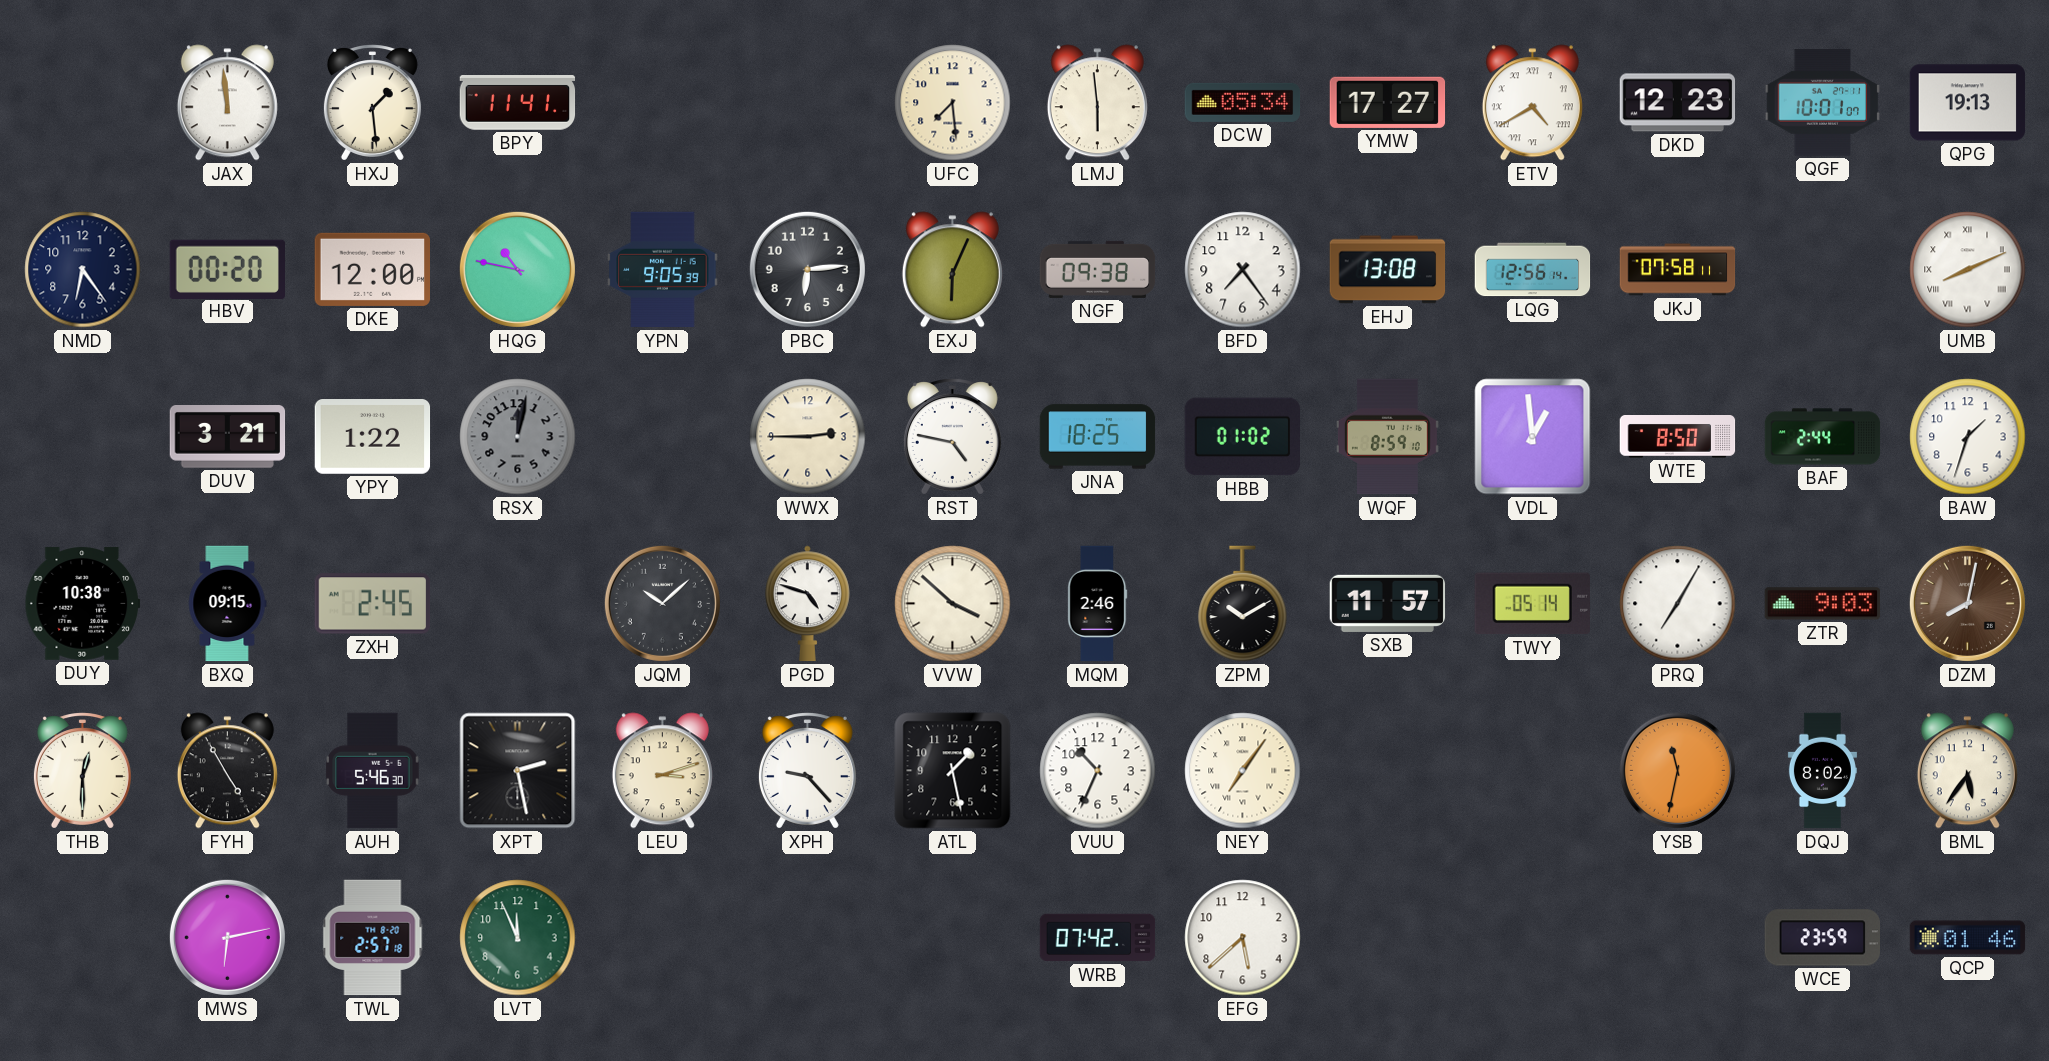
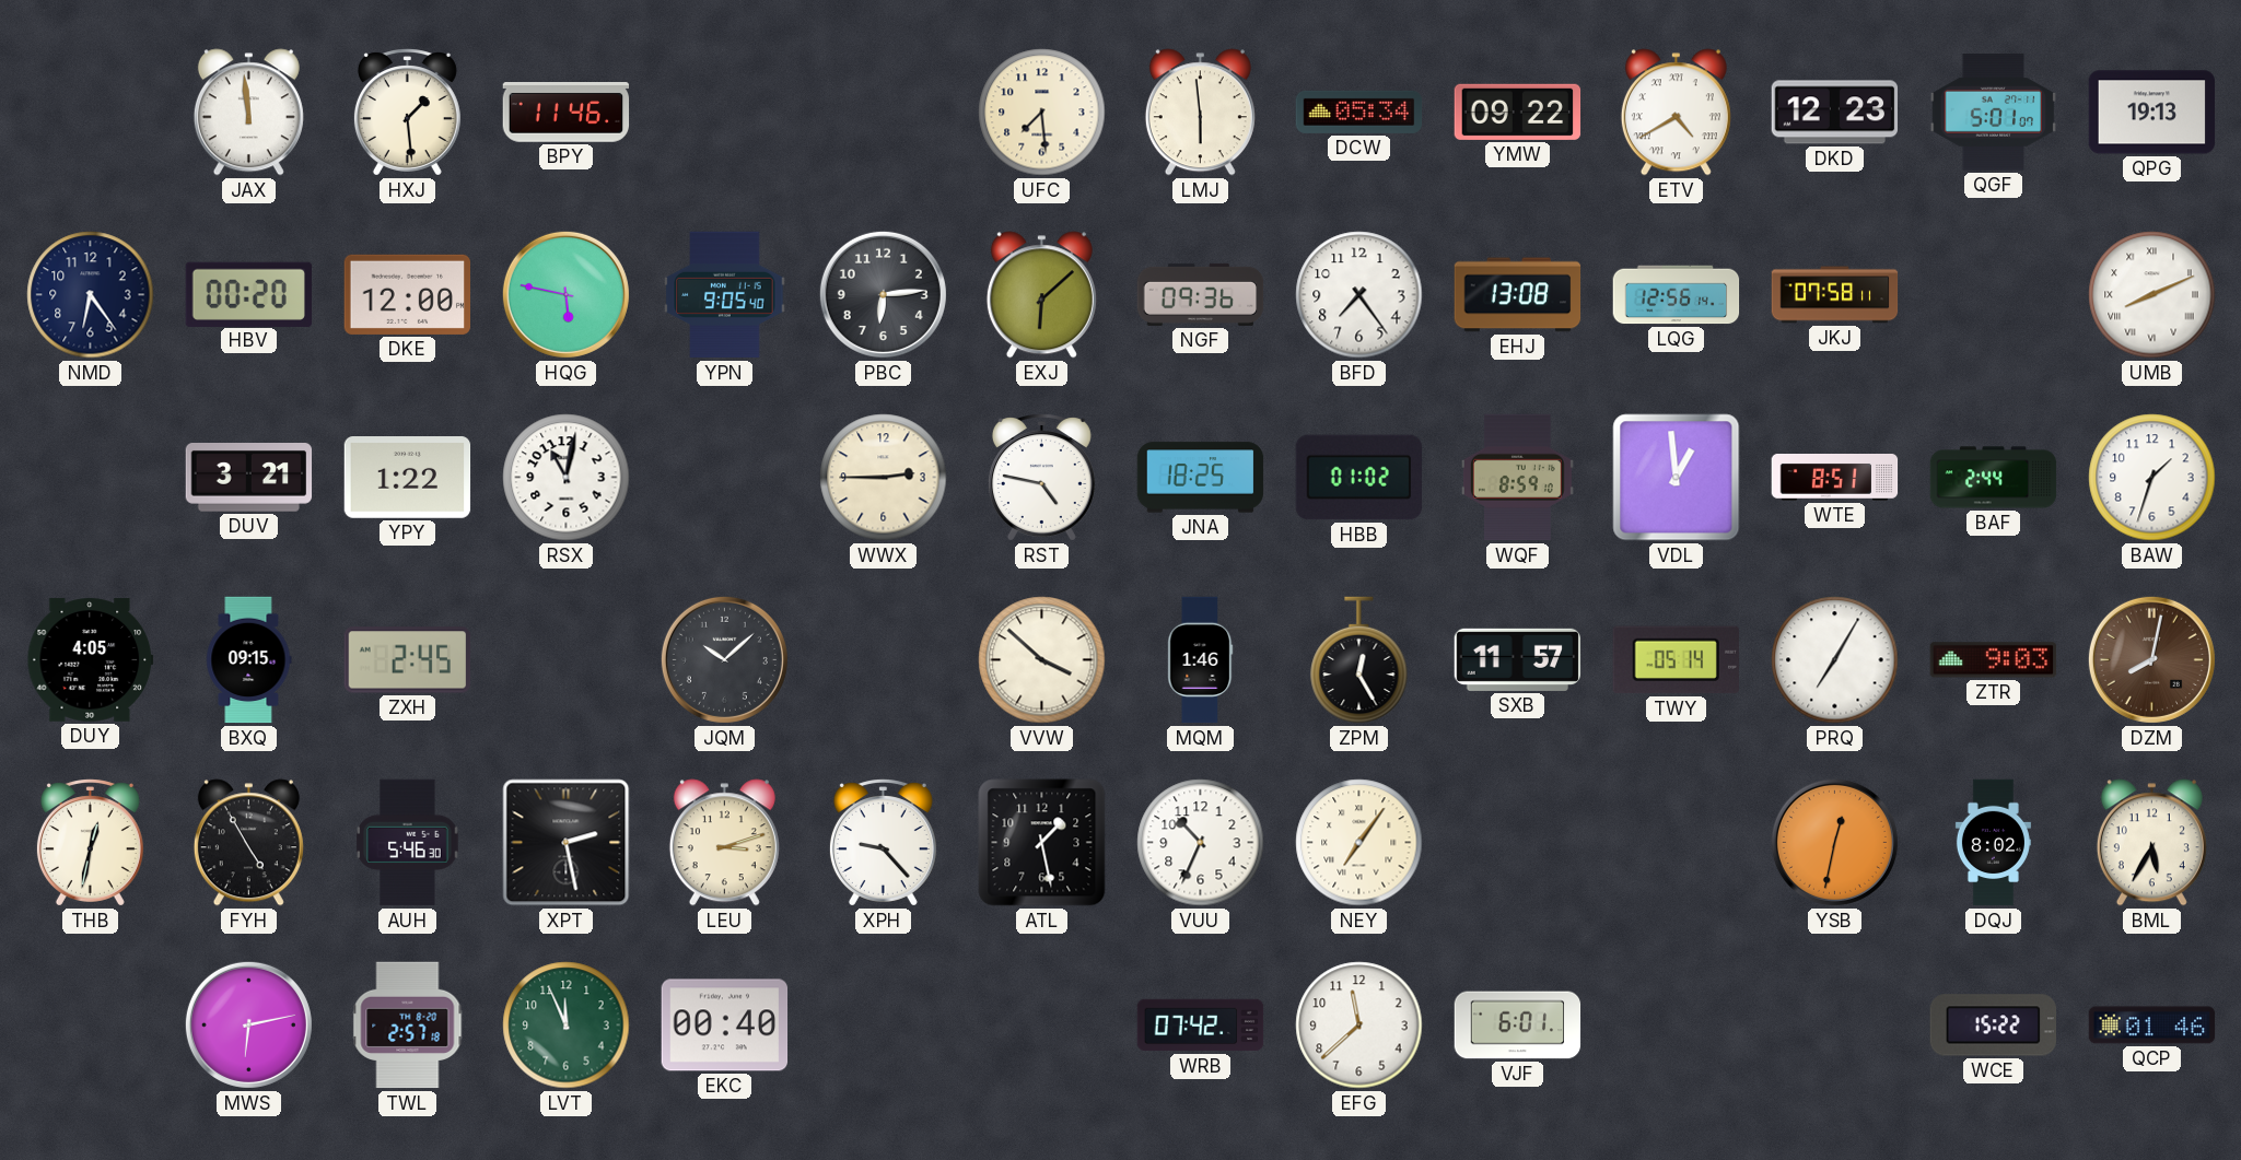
BPY: 11:41 -> 11:46
YMW: 17:27 -> 09:22
QGF: 10:01 -> 5:01
HQG: 10:47 -> 5:47
YPN: 9:05:39 -> 9:05:40
EXJ: 6:04 -> 6:08
NGF: 09:38 -> 09:36
RSX: 12:02 -> 11:02
RSX dial: grey -> white
WTE: 8:50 -> 8:51
DUY: 10:38 -> 4:05
PGD: 4:48 -> none
MQM: 2:46 -> 1:46
ZPM: 10:10 -> 12:25
THB: 12:30 -> 12:32
YSB: 11:32 -> 12:32
BML: 5:36 -> 5:35
EKC: none -> 00:40
EFG: 5:38 -> 11:38
VJF: none -> 6:01
WCE: 23:59 -> 15:22
